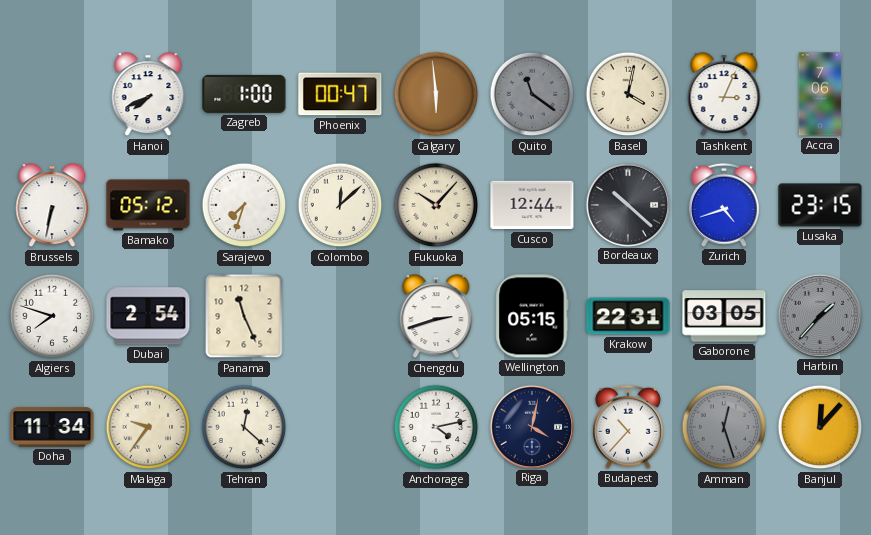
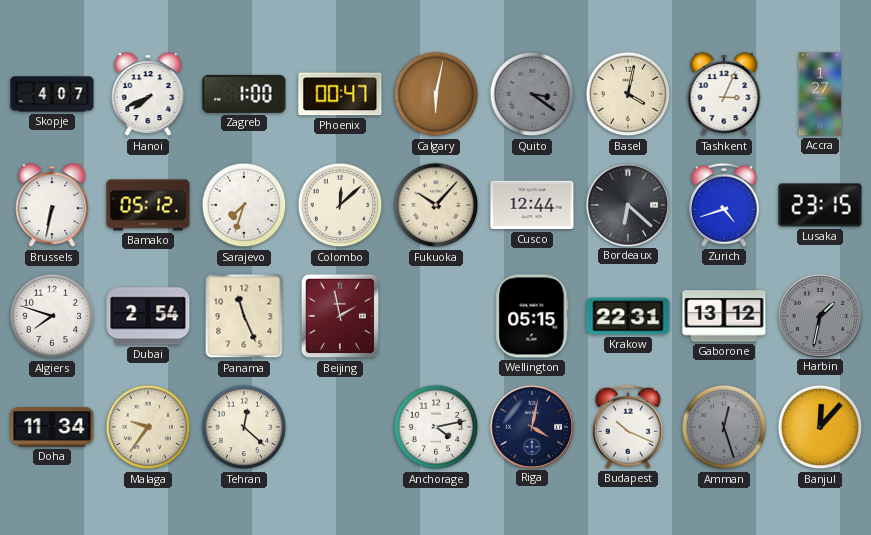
Skopje: none -> 4:07
Calgary: 5:59 -> 6:02
Quito: 11:21 -> 3:21
Accra: 7:06 -> 1:27
Bordeaux: 10:22 -> 6:22
Beijing: none -> 1:58
Chengdu: 2:42 -> none
Gaborone: 03:05 -> 13:12
Harbin: 1:37 -> 1:32
Budapest: 10:37 -> 10:19
